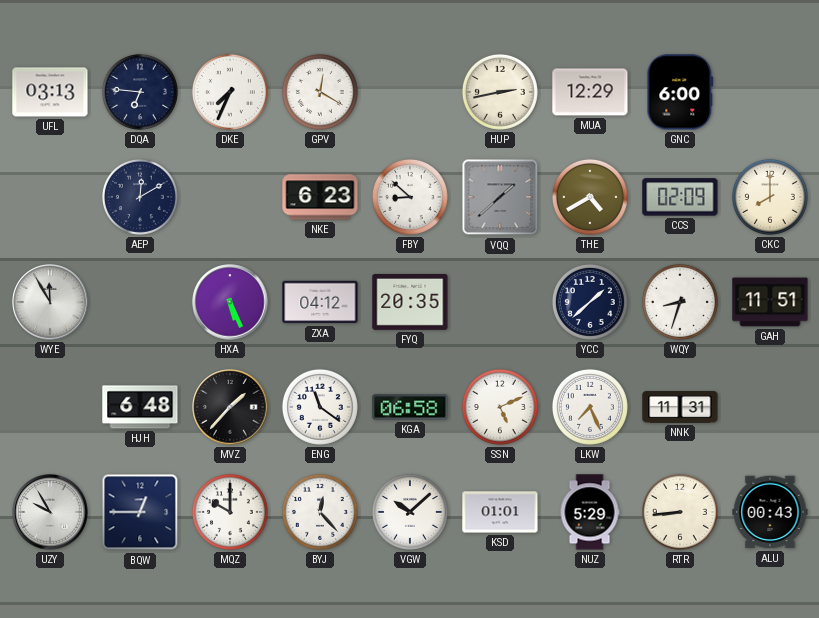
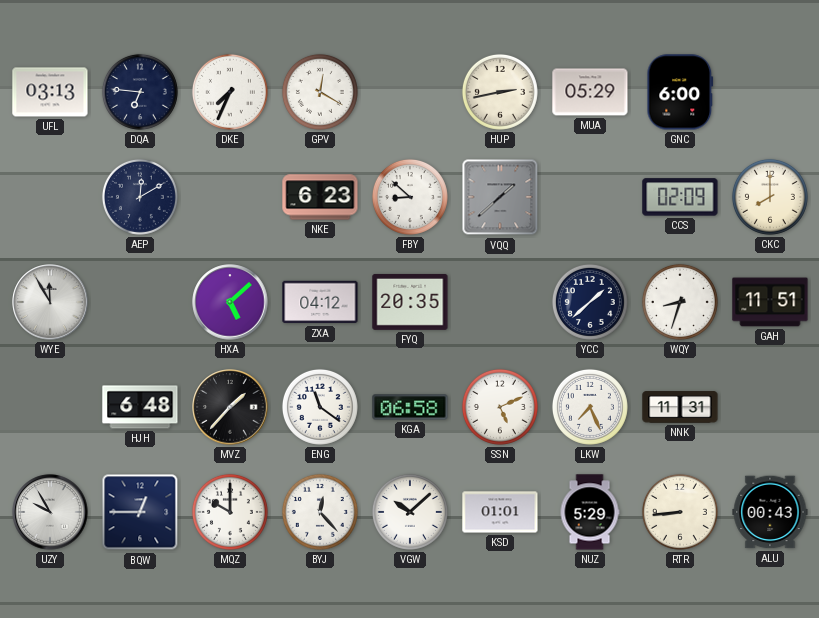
MUA: 12:29 -> 05:29
THE: 4:40 -> none
HXA: 5:26 -> 5:08
